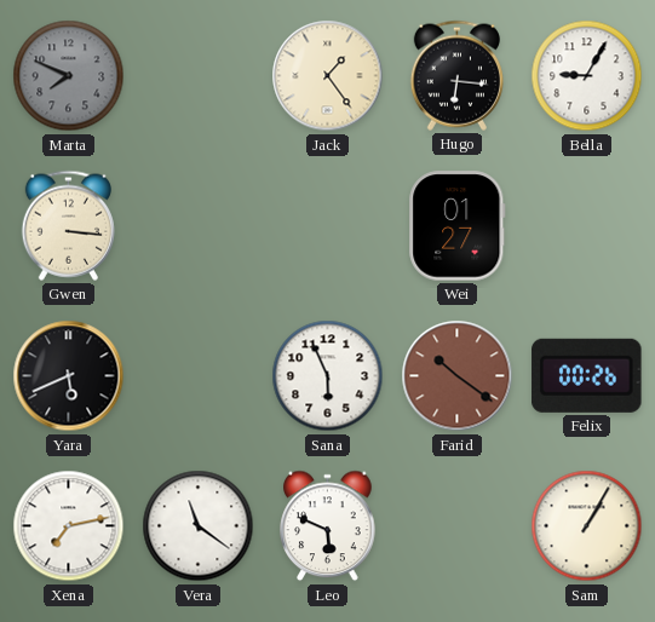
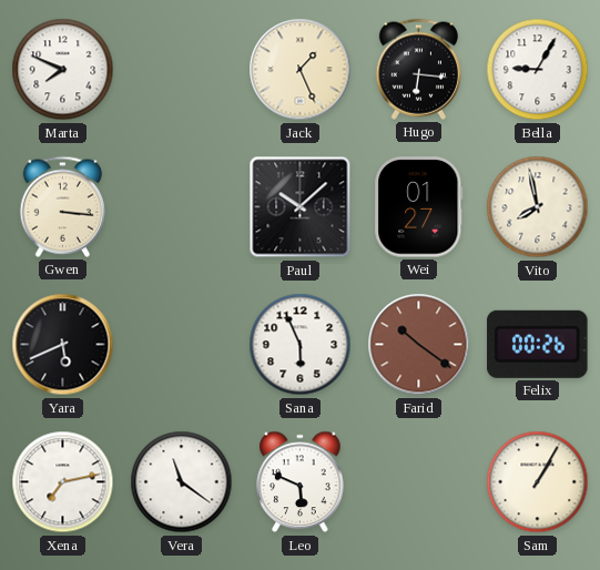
Marta dial: grey -> white
Jack: 1:24 -> 1:26
Paul: none -> 10:08
Vito: none -> 7:58
